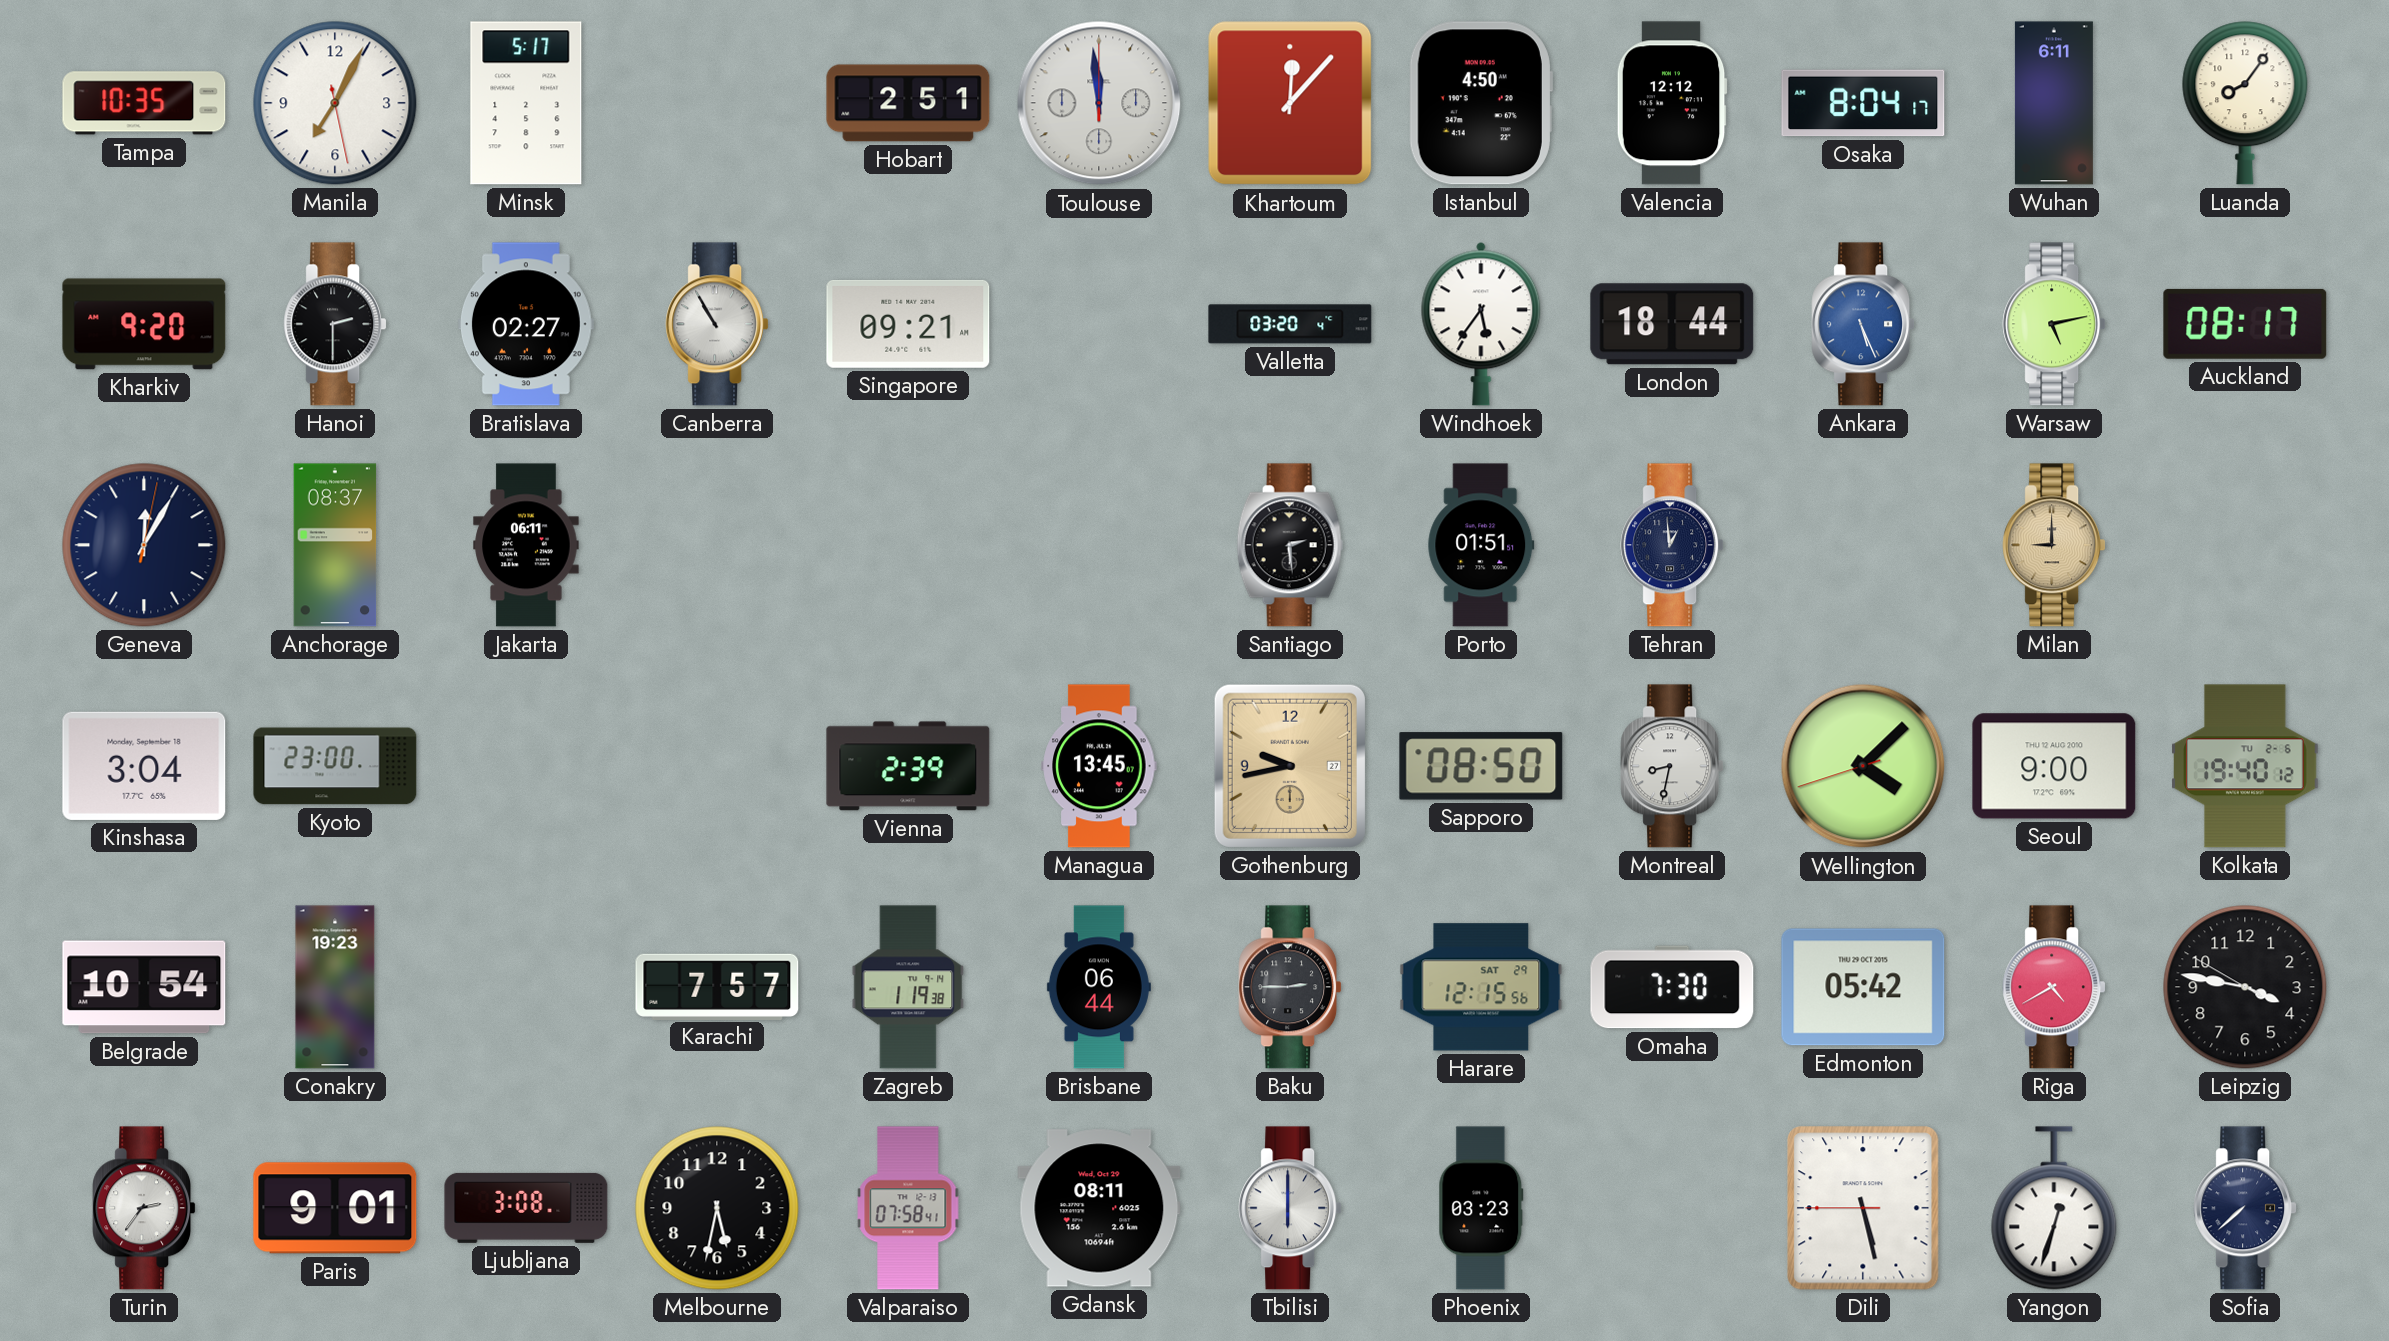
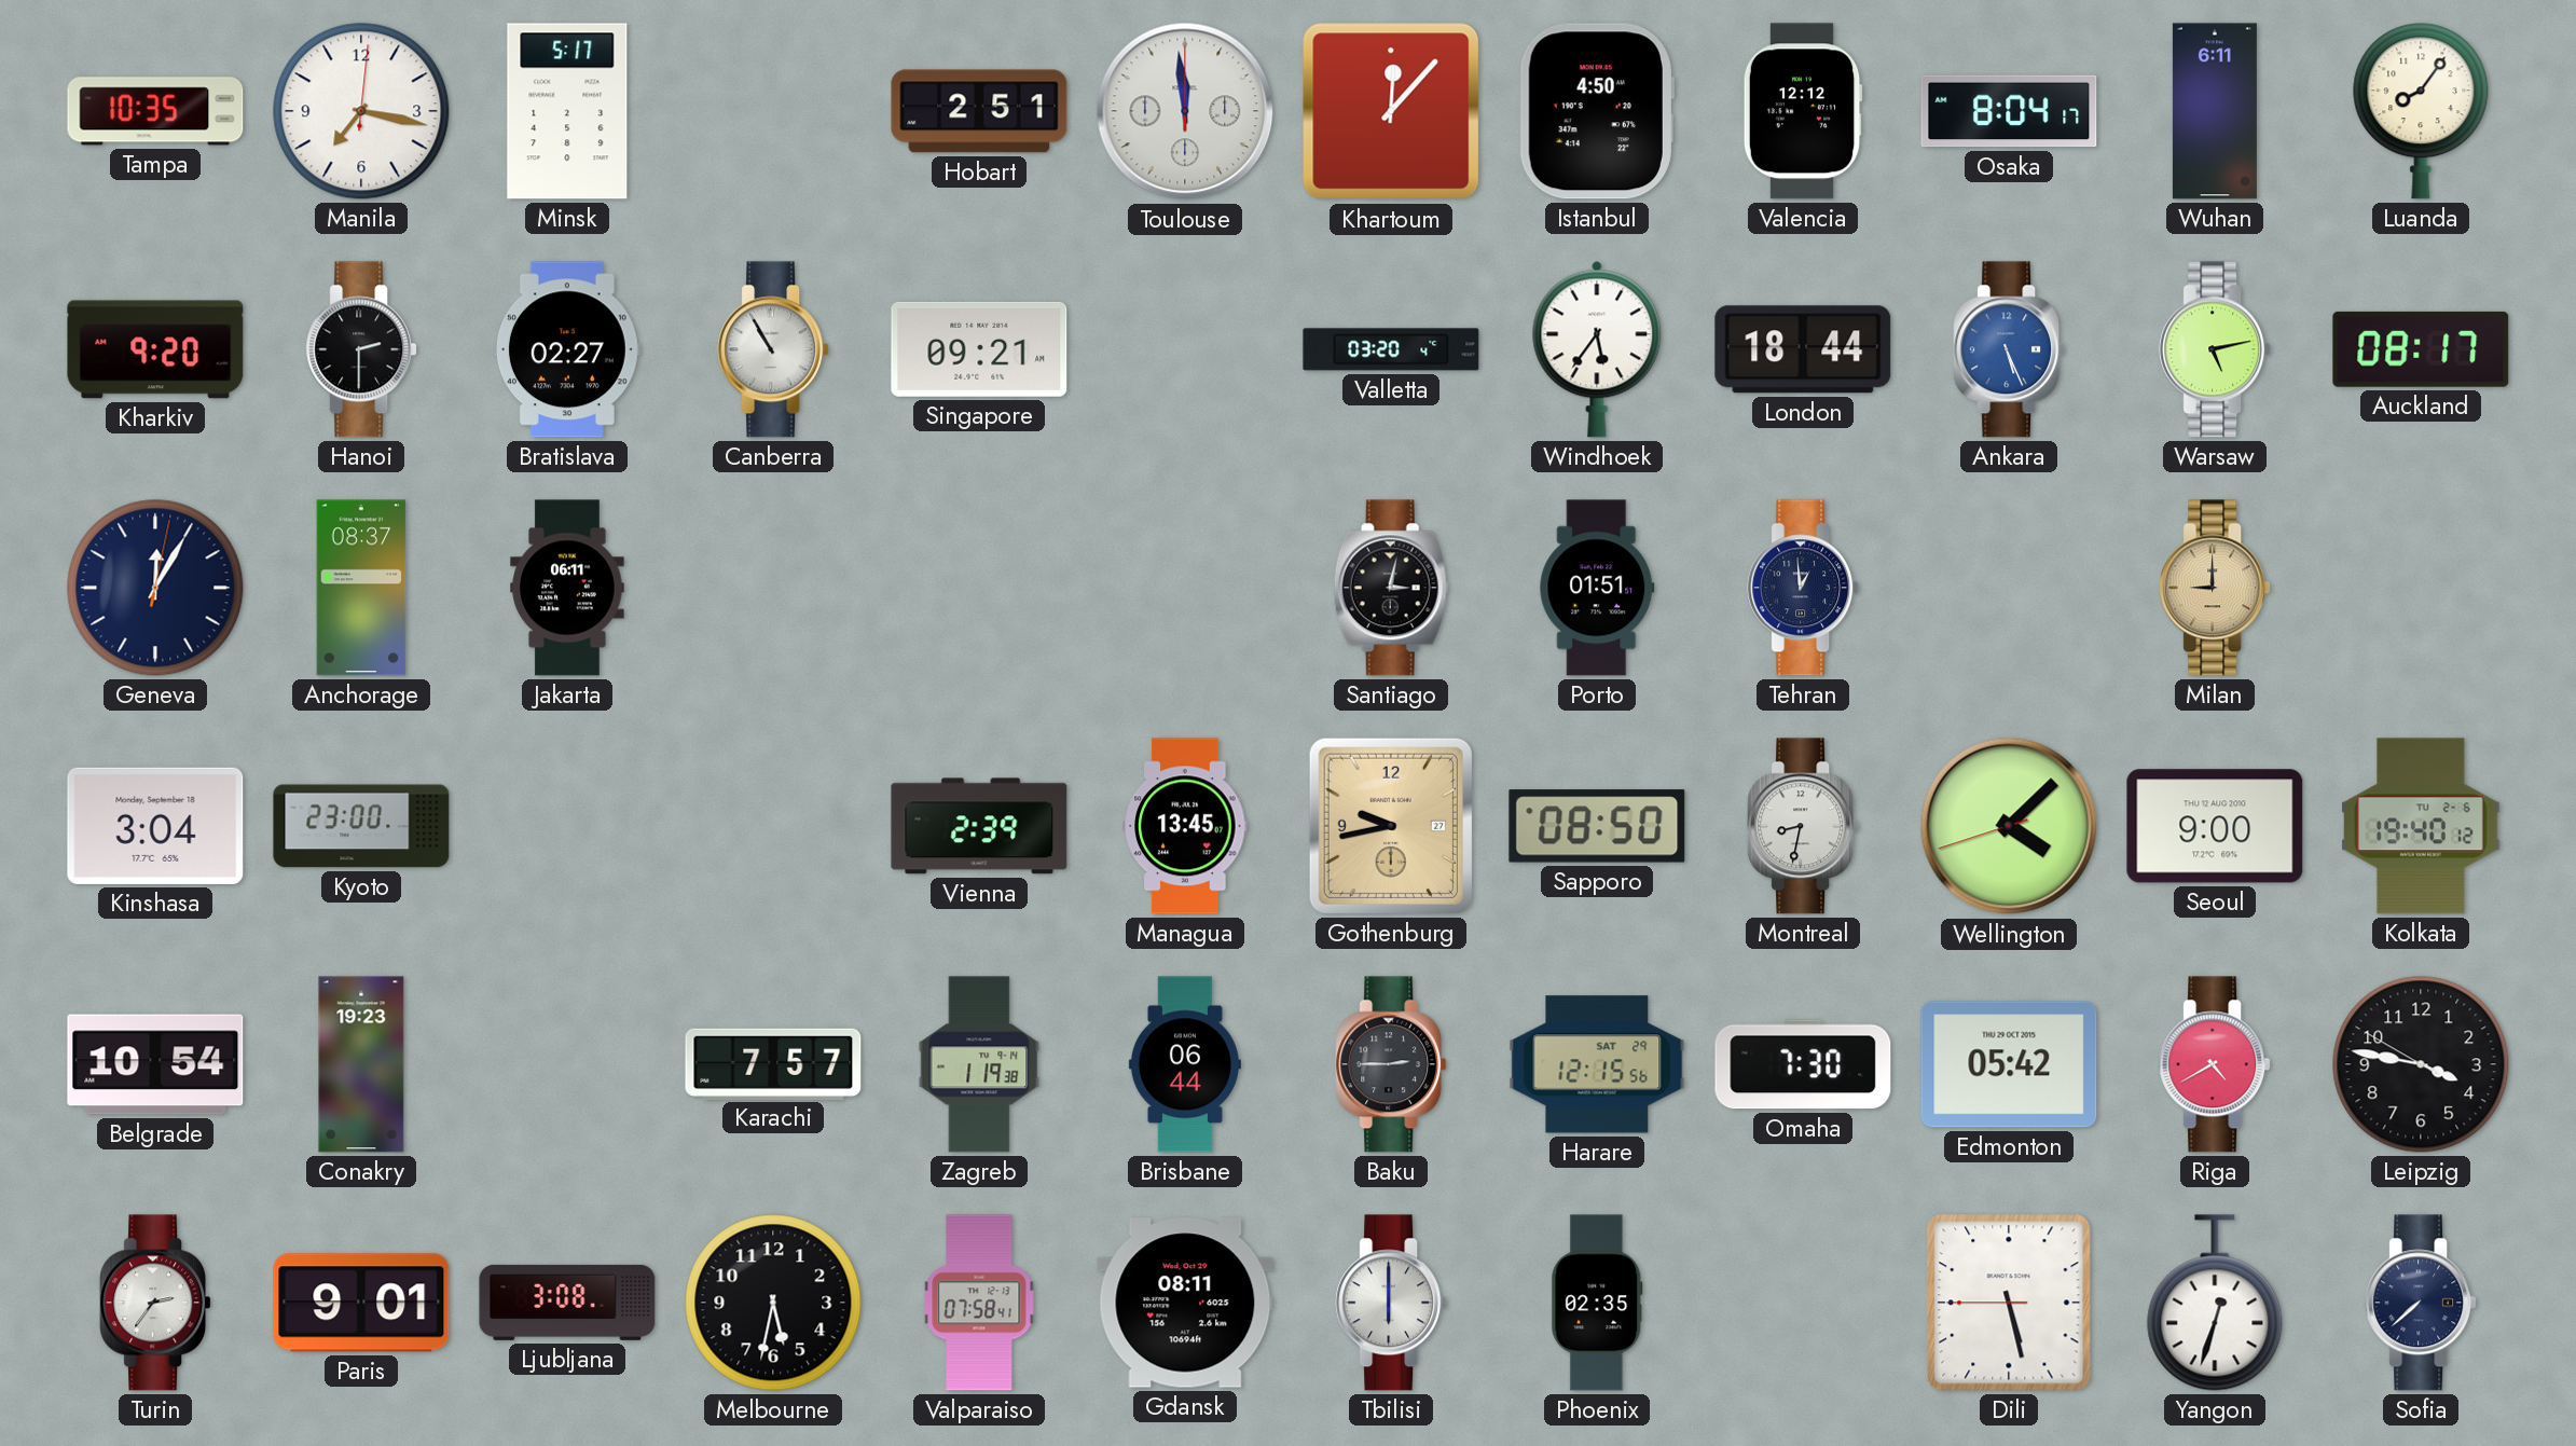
Manila: 7:04 -> 7:17
Santiago: 2:29 -> 3:02
Phoenix: 03:23 -> 02:35
